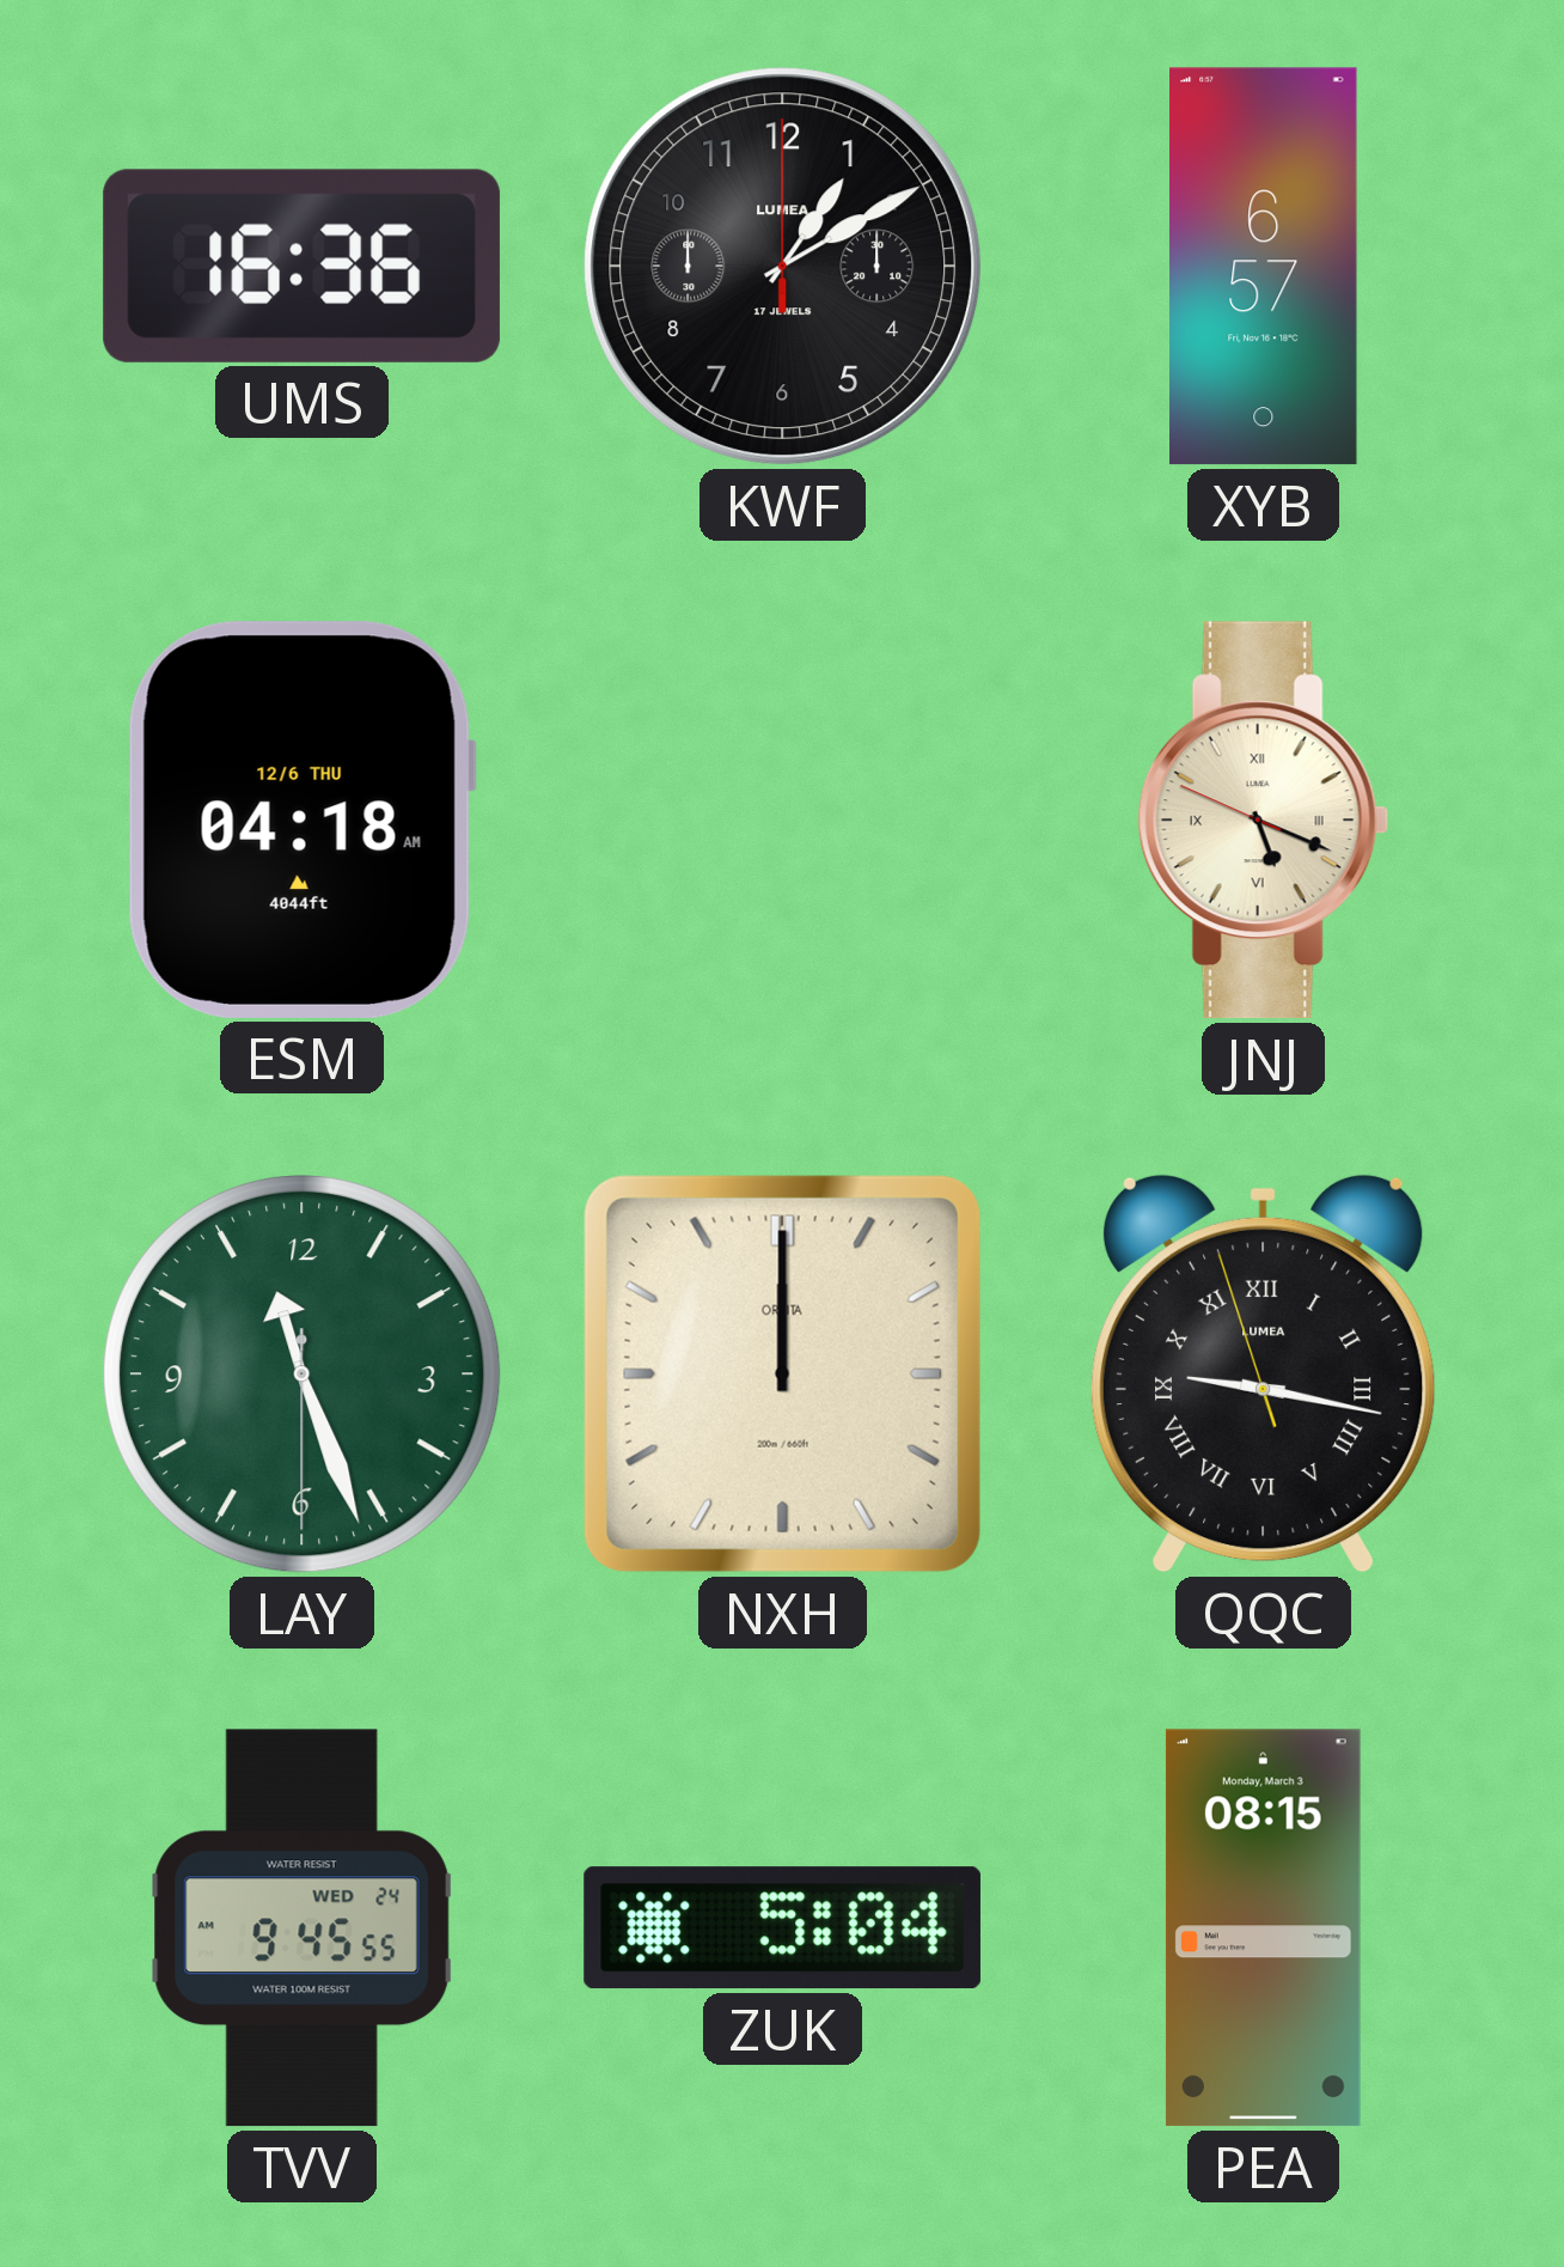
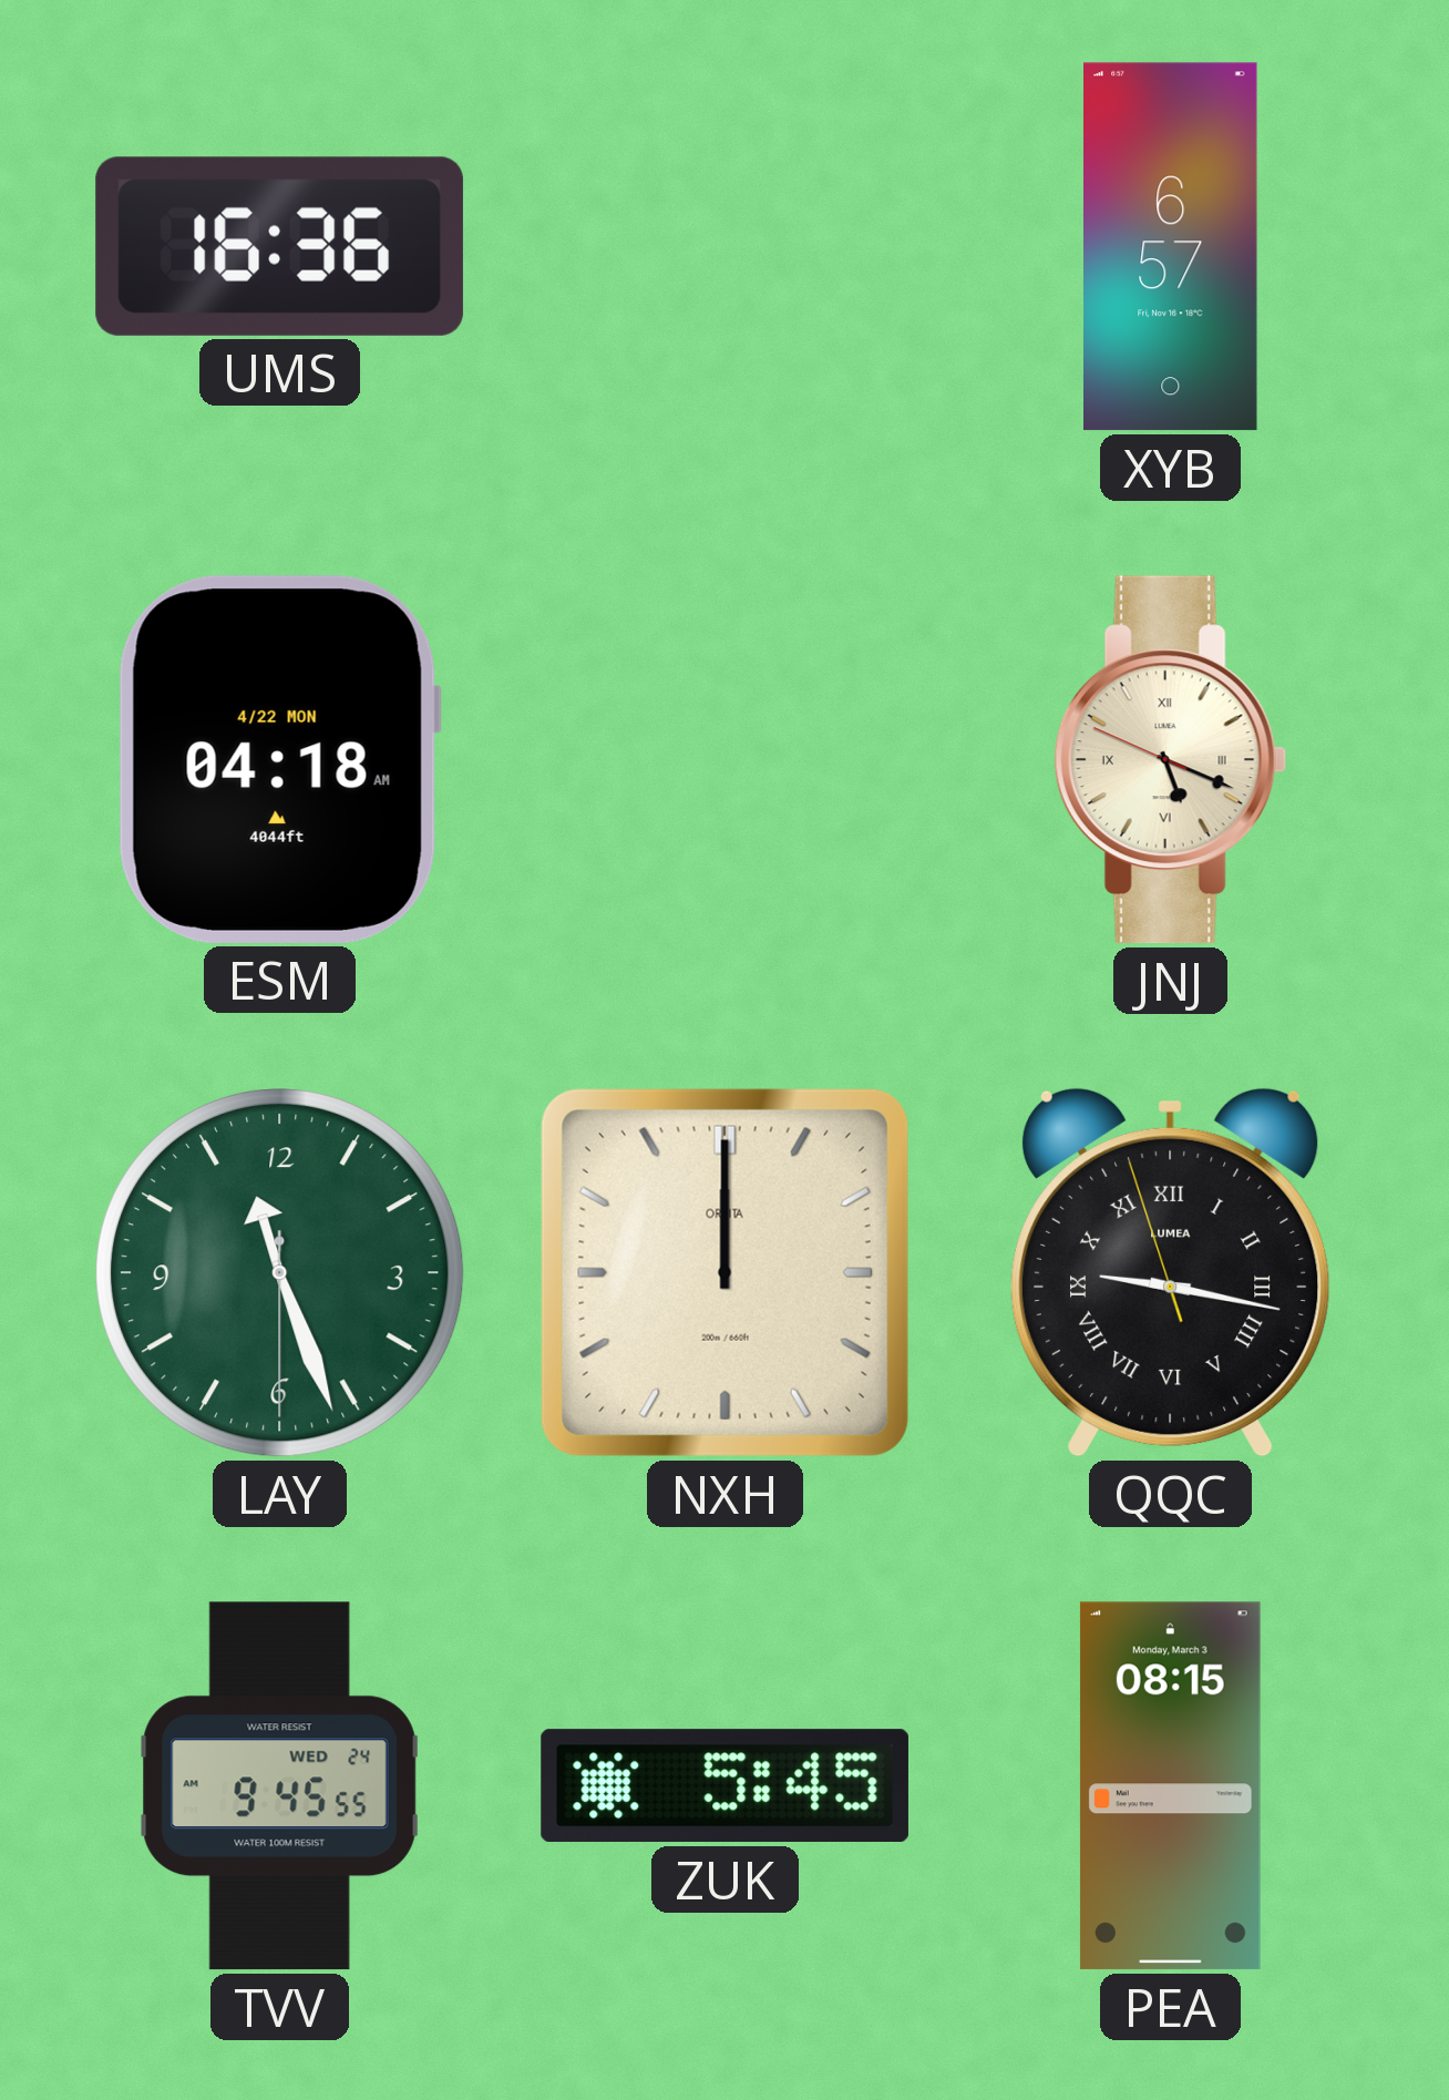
KWF: 1:10 -> none
ESM date: 12/6 THU -> 4/22 MON
ZUK: 5:04 -> 5:45
